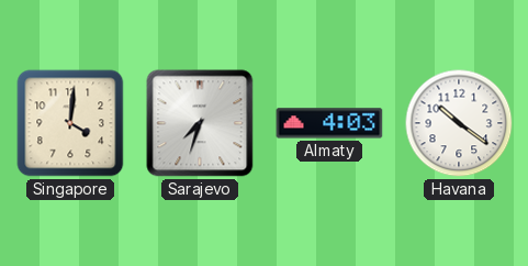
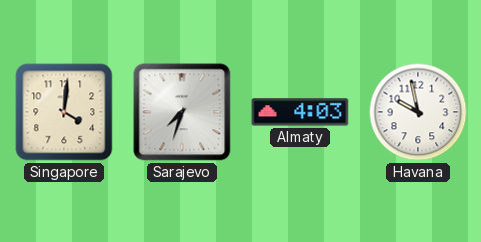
Havana: 10:21 -> 9:58
